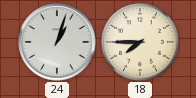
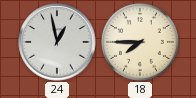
24: 1:03 -> 12:58
